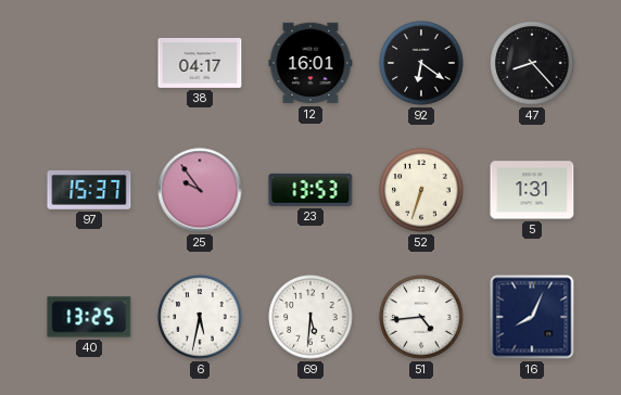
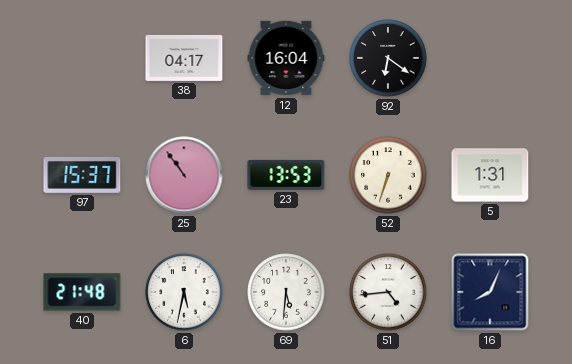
12: 16:01 -> 16:04
47: 8:23 -> none
25: 9:54 -> 10:54
40: 13:25 -> 21:48
